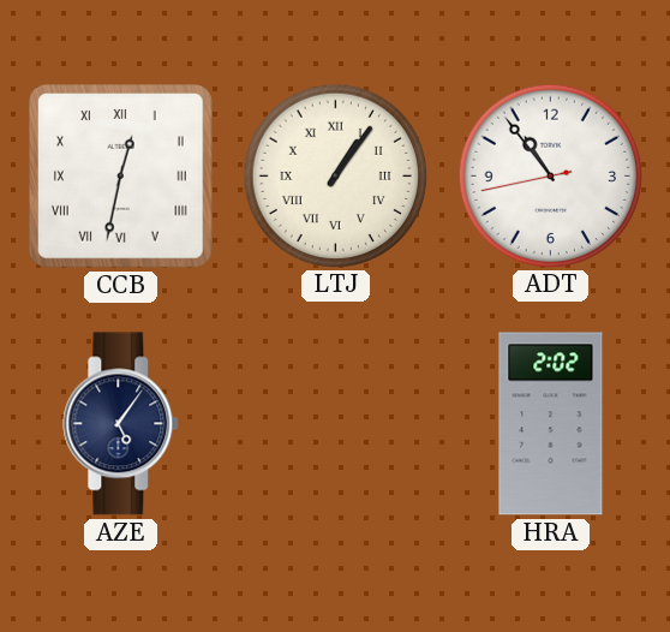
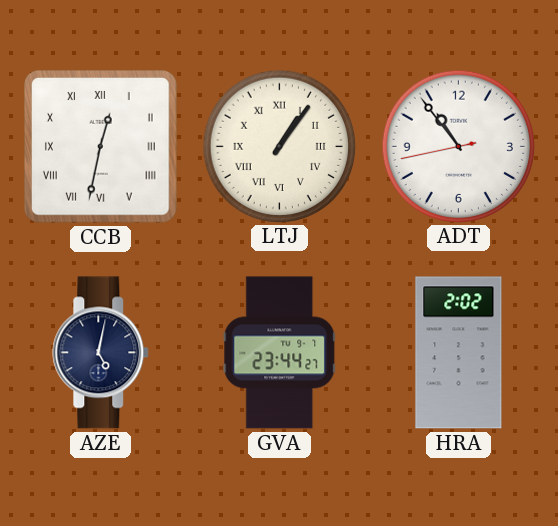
AZE: 5:06 -> 5:02
GVA: none -> 23:44
